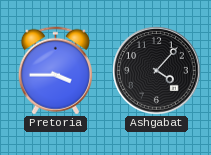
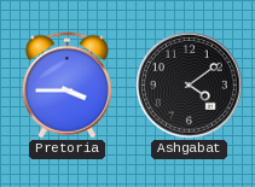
Ashgabat: 4:07 -> 4:09
